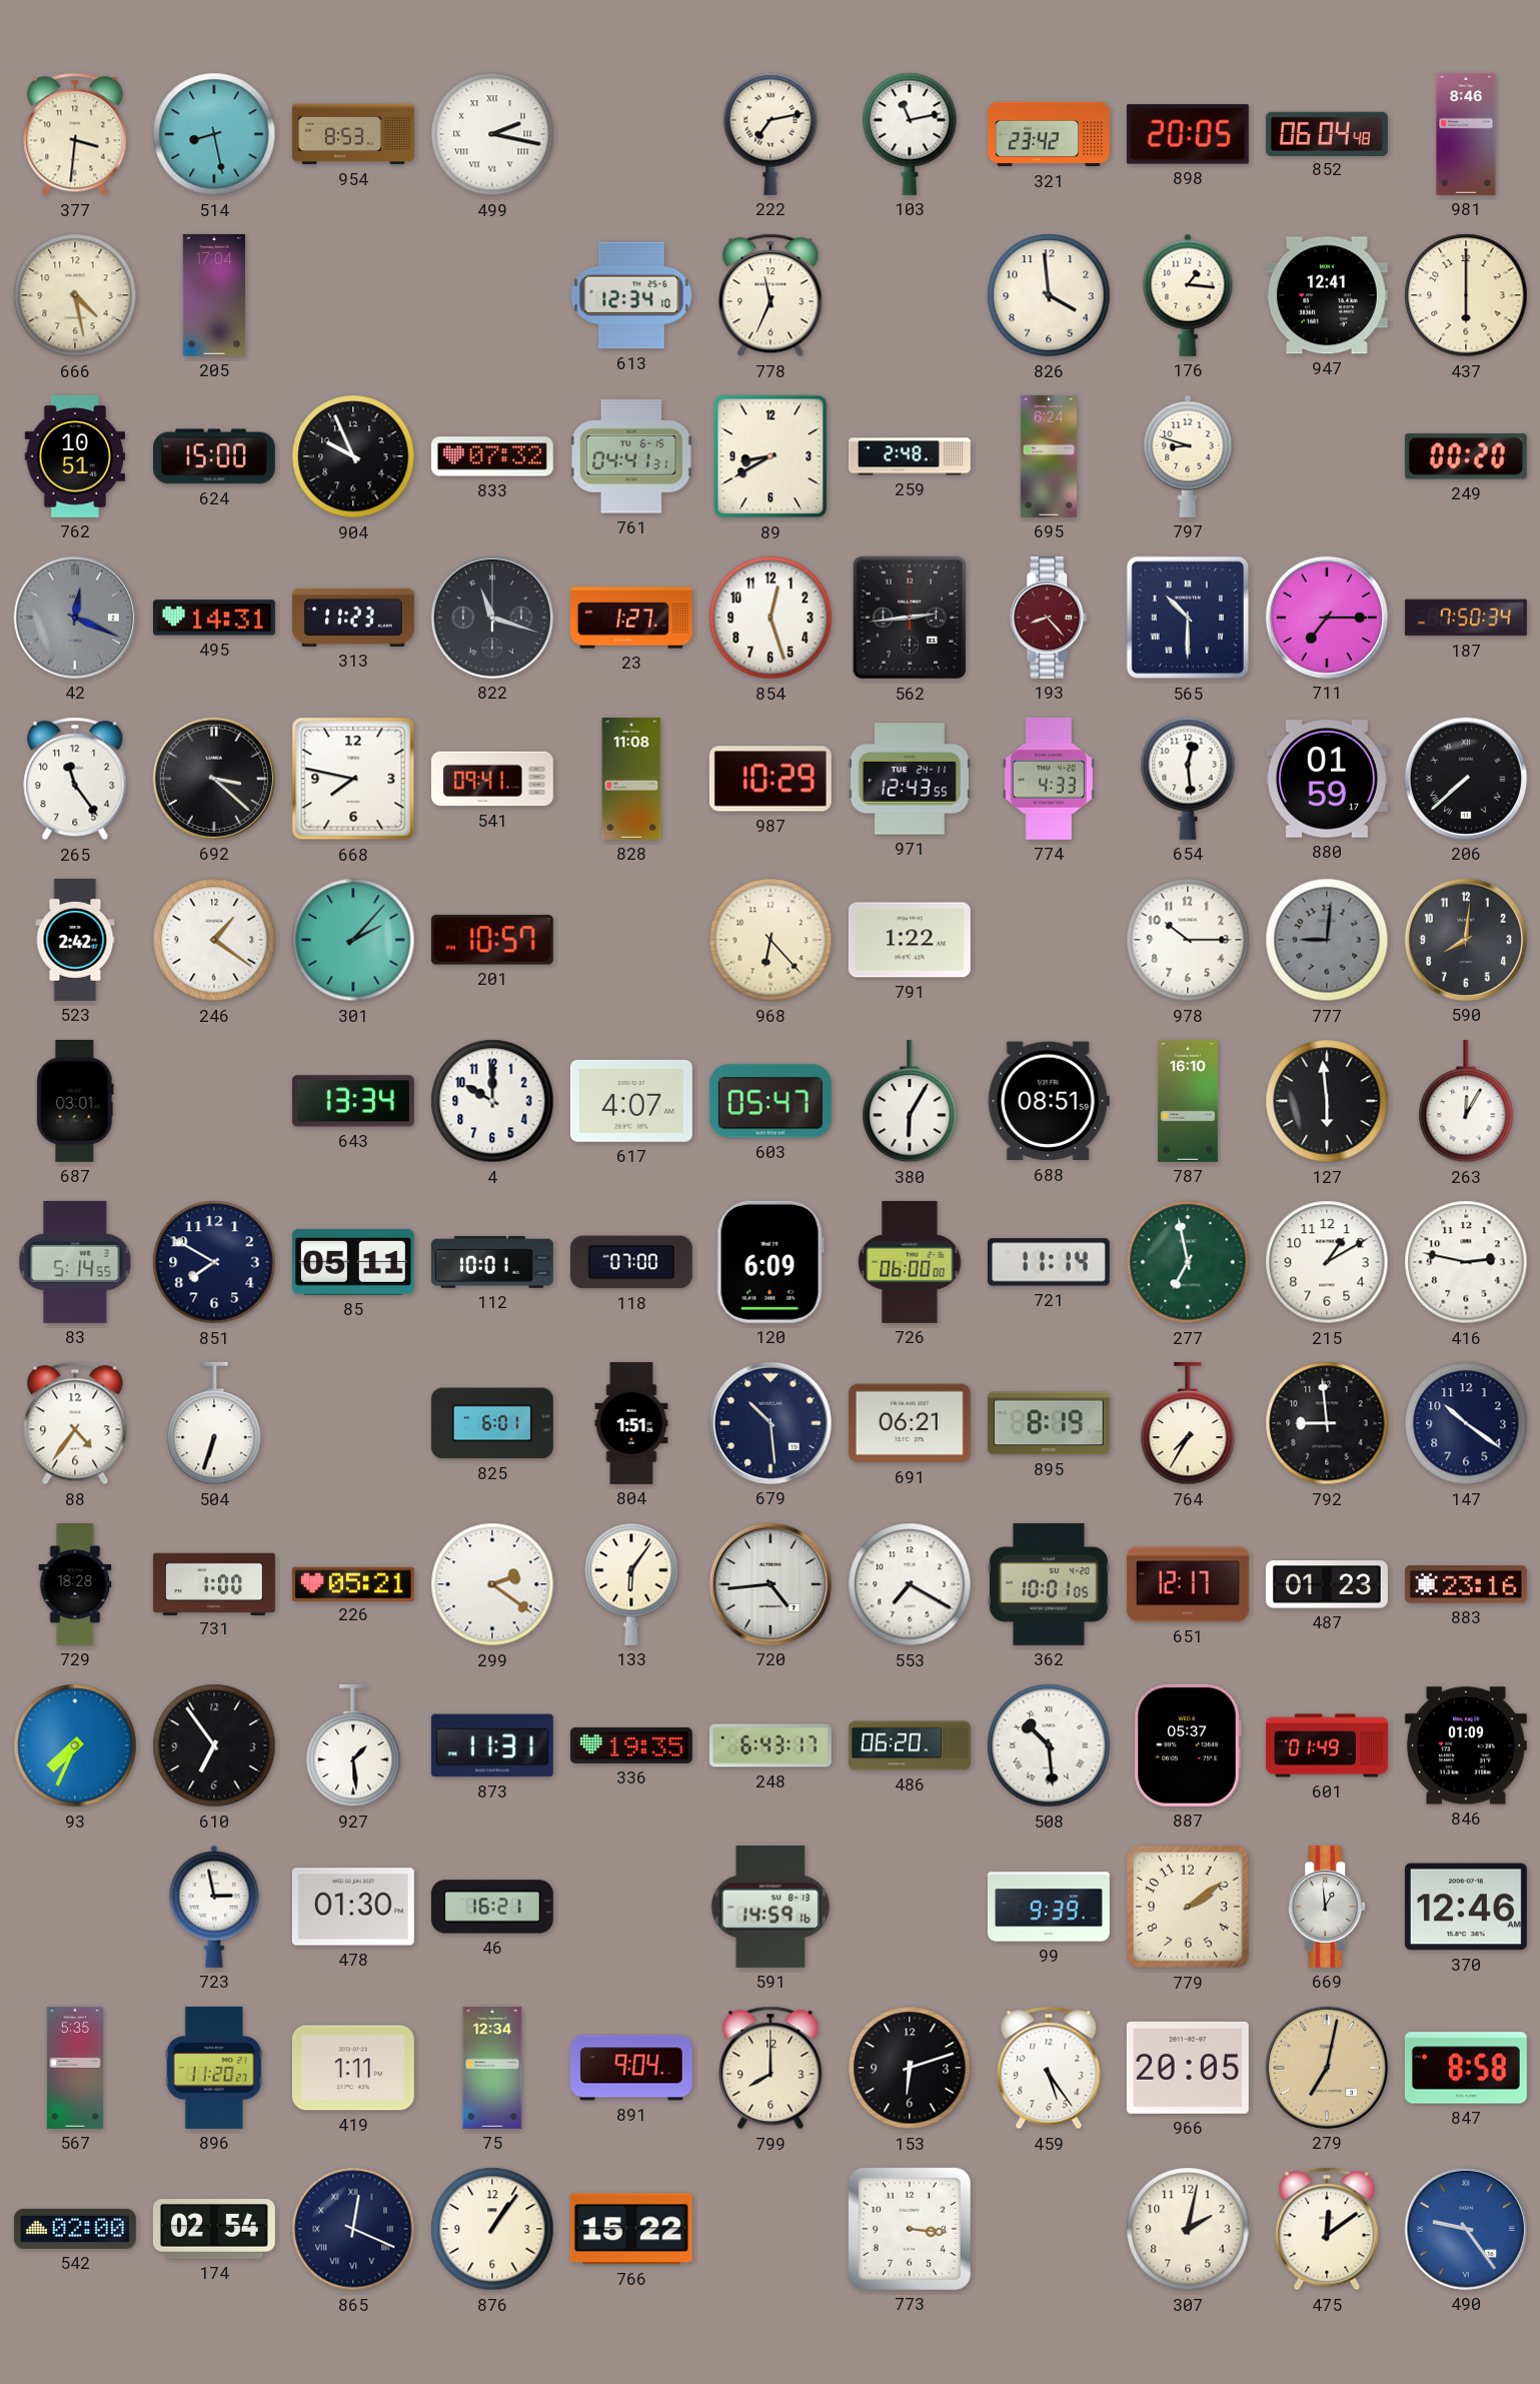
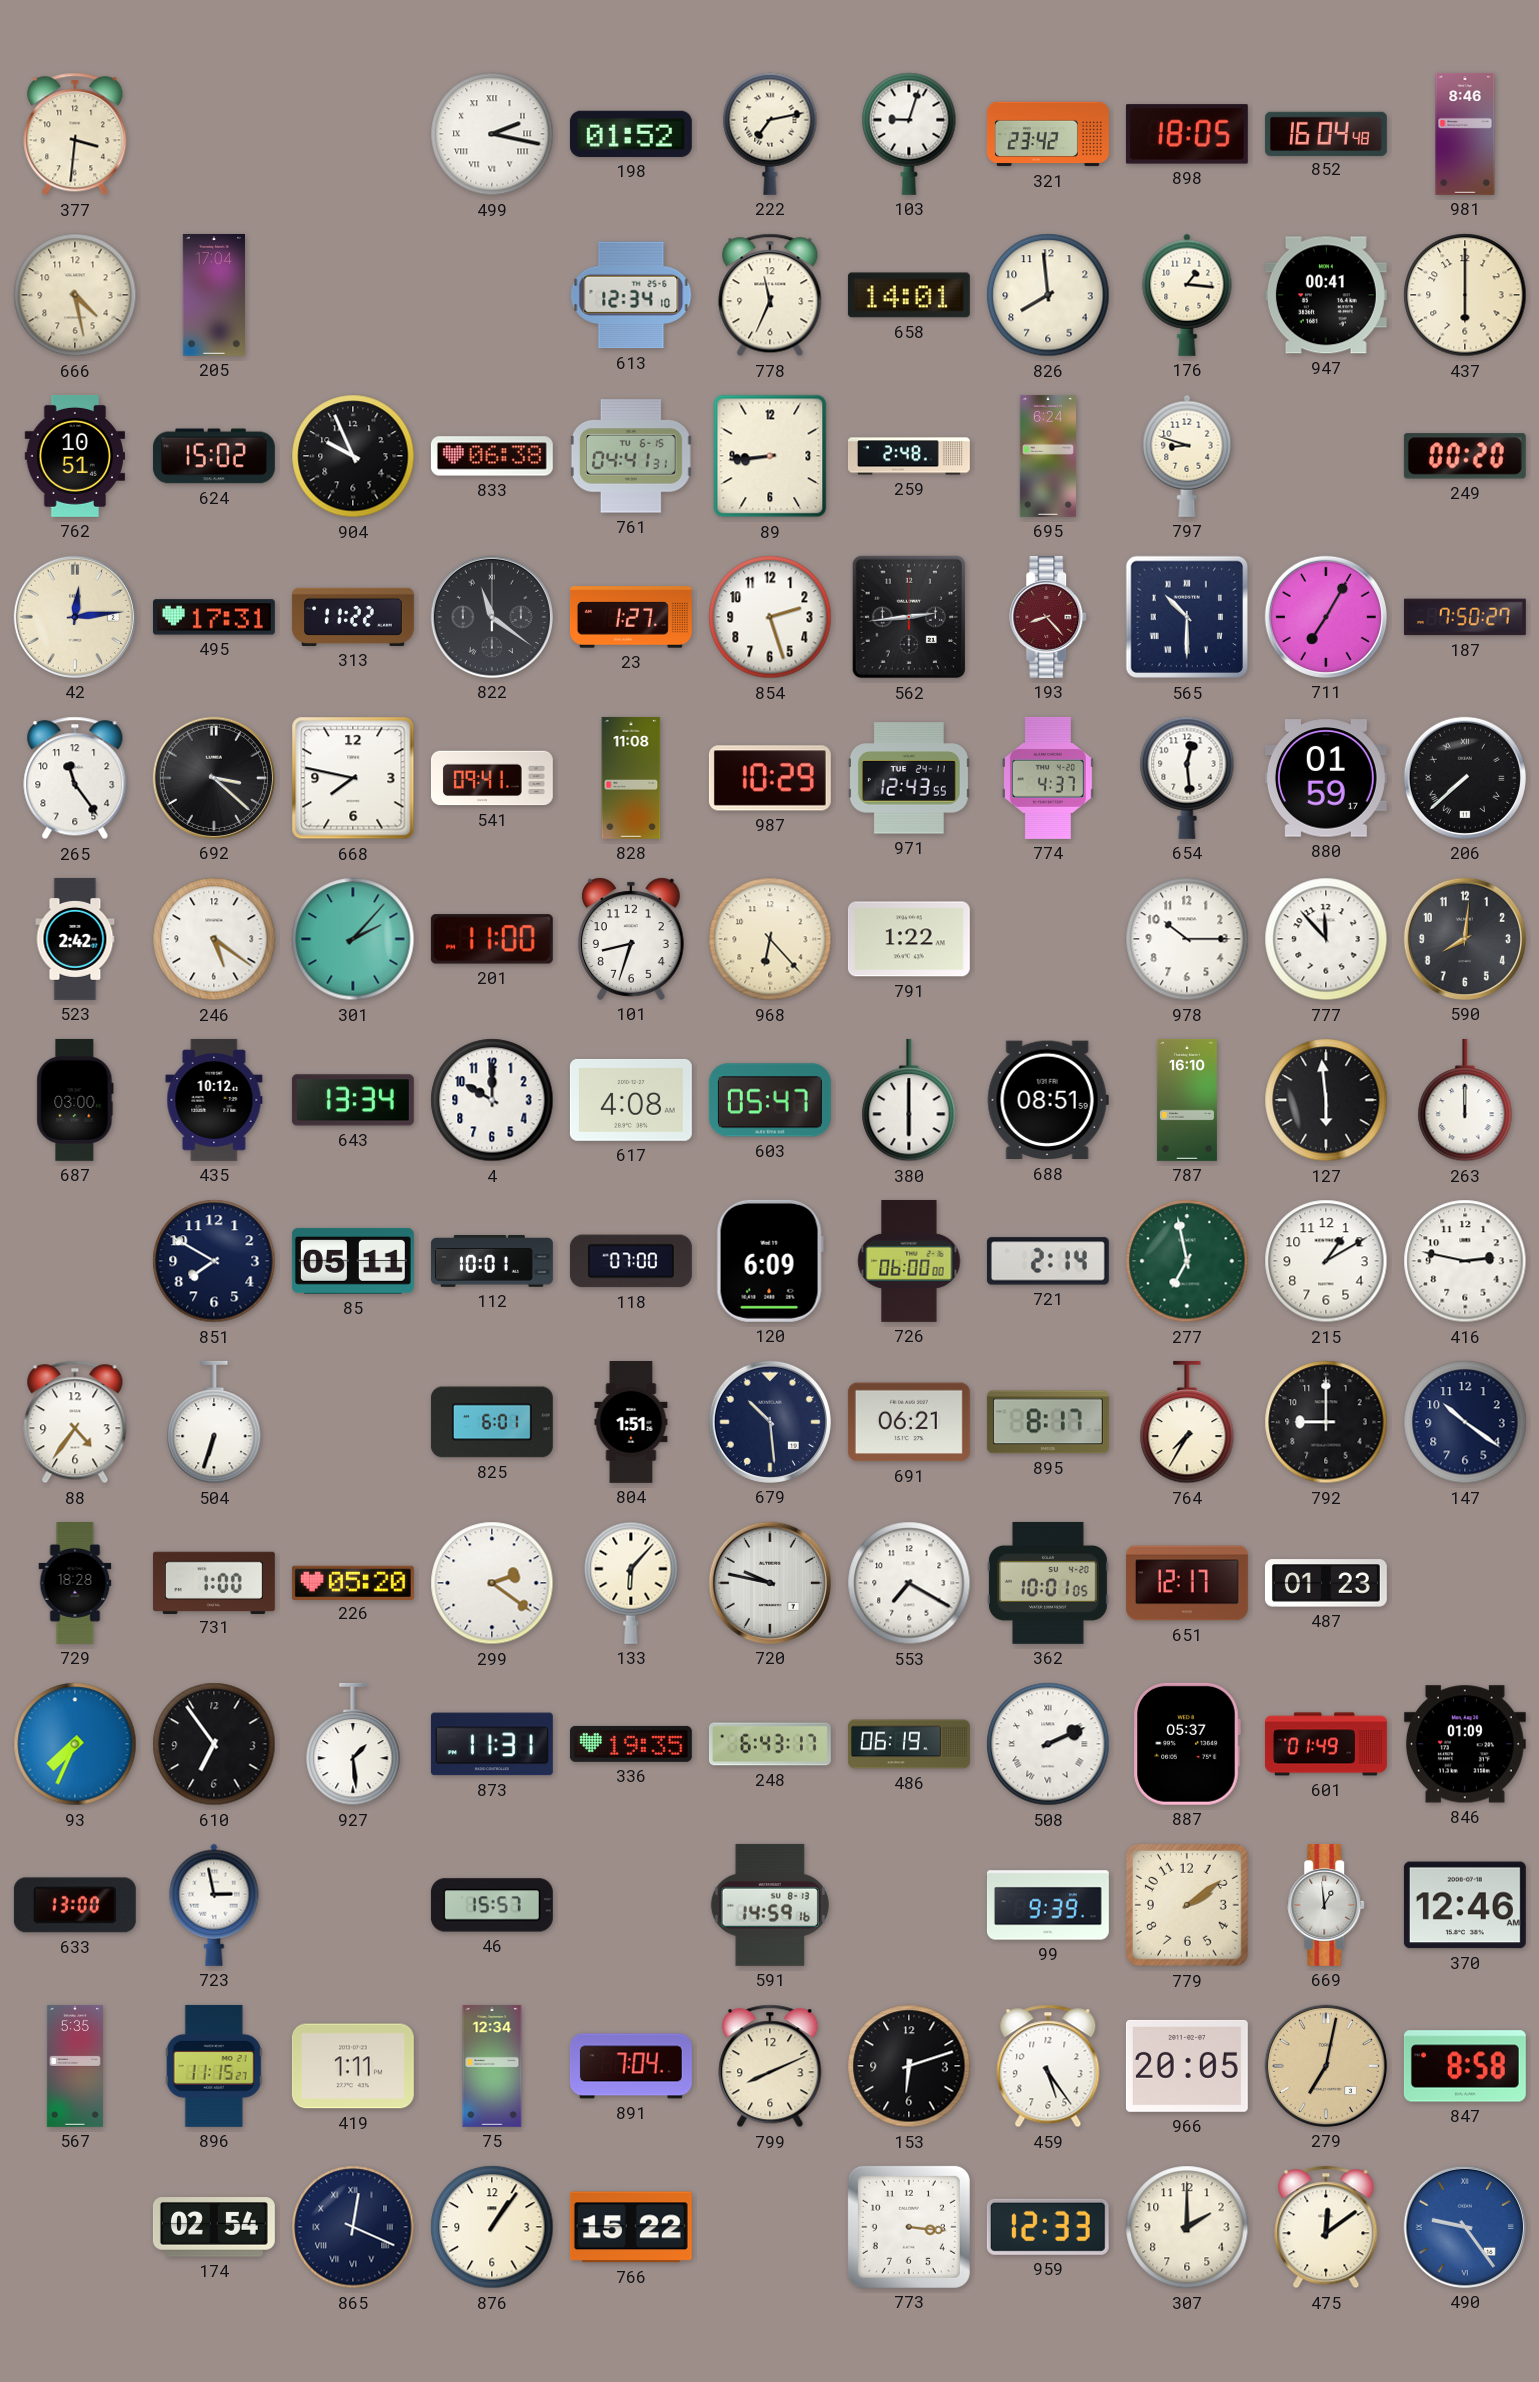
514: 8:28 -> none
954: 8:53 -> none
198: none -> 01:52
103: 11:13 -> 9:03
898: 20:05 -> 18:05
852: 06:04 -> 16:04
658: none -> 14:01
826: 3:59 -> 7:59
947: 12:41 -> 00:41
624: 15:00 -> 15:02
833: 07:32 -> 06:38
89: 8:40 -> 8:44
42: 12:19 -> 12:14
42 dial: grey -> cream
495: 14:31 -> 17:31
313: 11:23 -> 11:22
822: 11:18 -> 11:21
854: 12:27 -> 2:27
711: 7:15 -> 7:05
187: 7:50:34 -> 7:50:27
774: 4:33 -> 4:37
246: 1:21 -> 5:21
201: 10:57 -> 11:00
101: none -> 8:33
777: 9:01 -> 11:53
777 dial: grey -> white
687: 03:01 -> 03:00
435: none -> 10:12
617: 4:07 -> 4:08
380: 6:05 -> 6:00
263: 12:05 -> 12:00
83: 5:14 -> none
721: 11:14 -> 2:14
895: 8:19 -> 8:17
792: 8:59 -> 9:00
226: 05:21 -> 05:20
133: 6:06 -> 6:07
720: 4:44 -> 9:47
883: 23:16 -> none
486: 06:20 -> 06:19
508: 10:29 -> 2:11
633: none -> 13:00
478: 01:30 -> none
46: 16:21 -> 15:57
896: 11:20 -> 11:15
891: 9:04 -> 7:04
799: 8:00 -> 8:11
542: 02:00 -> none
959: none -> 12:33
307: 2:02 -> 2:00
